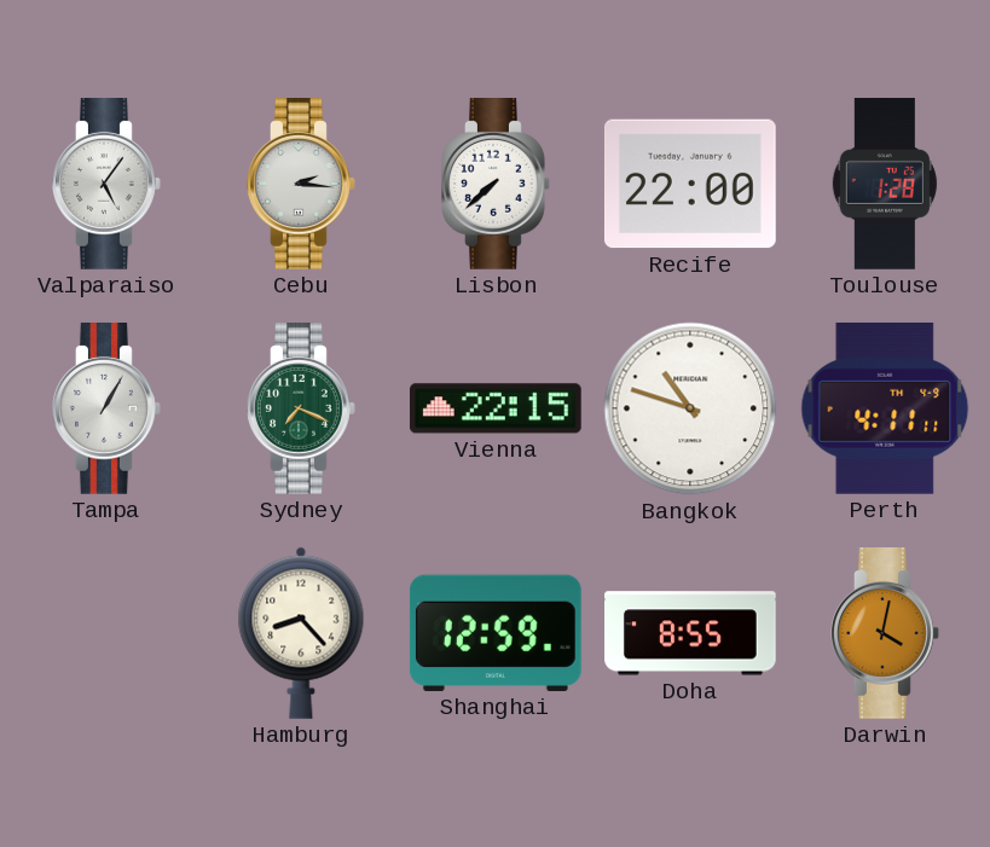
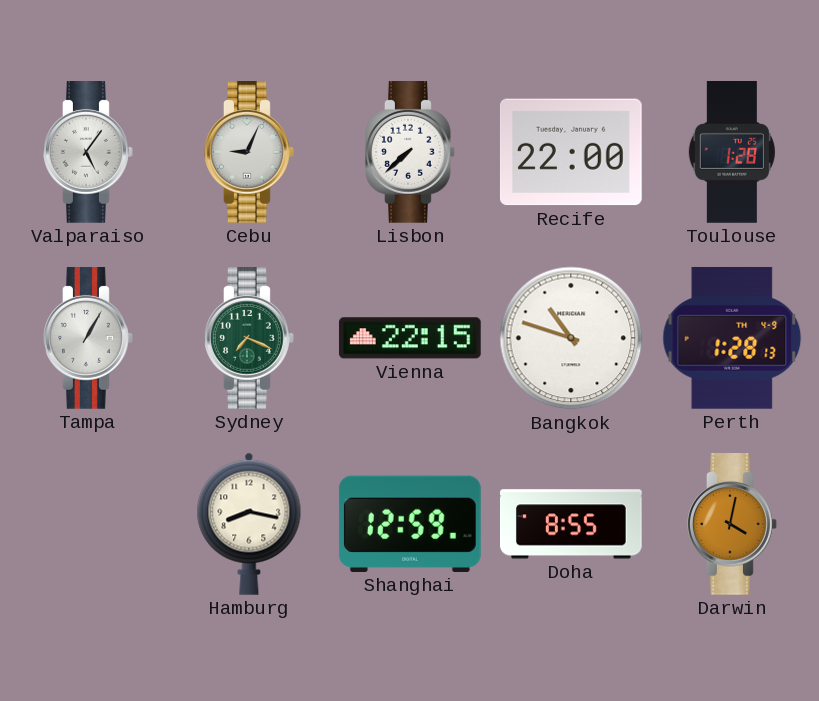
Cebu: 2:16 -> 9:04
Perth: 4:11 -> 1:28
Hamburg: 8:23 -> 8:17
